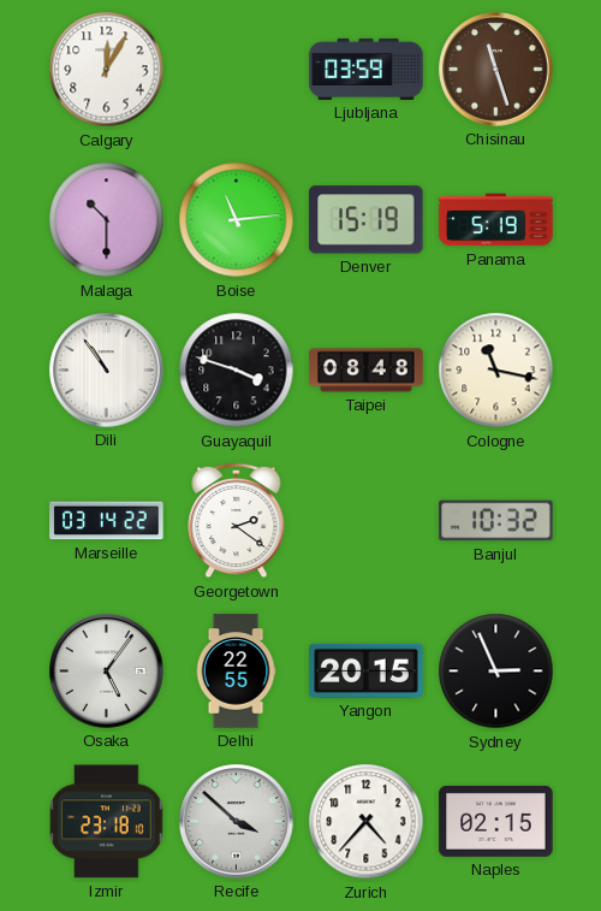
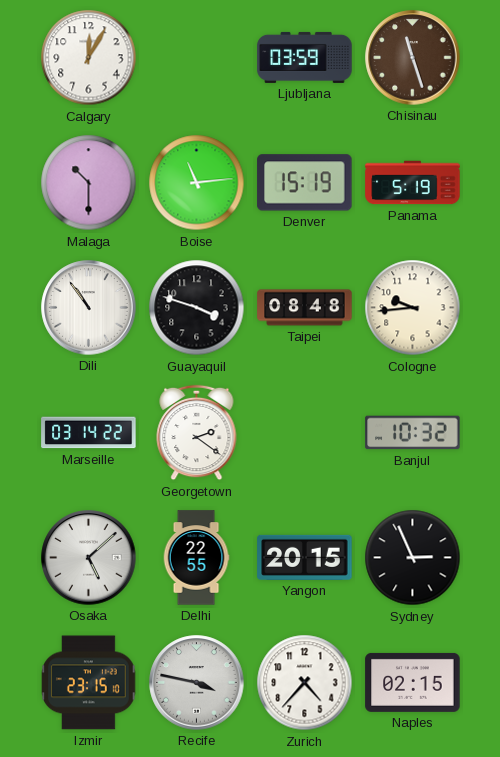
Cologne: 11:17 -> 9:44
Osaka: 5:06 -> 5:08
Izmir: 23:18 -> 23:15
Recife: 3:52 -> 3:47
